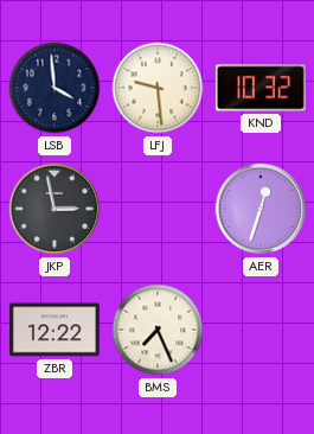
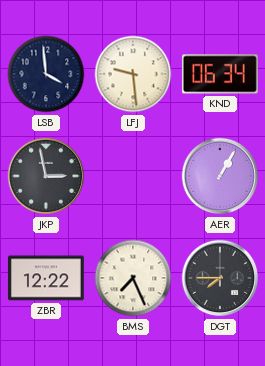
KND: 10:32 -> 06:34
AER: 12:33 -> 1:05
DGT: none -> 7:45
